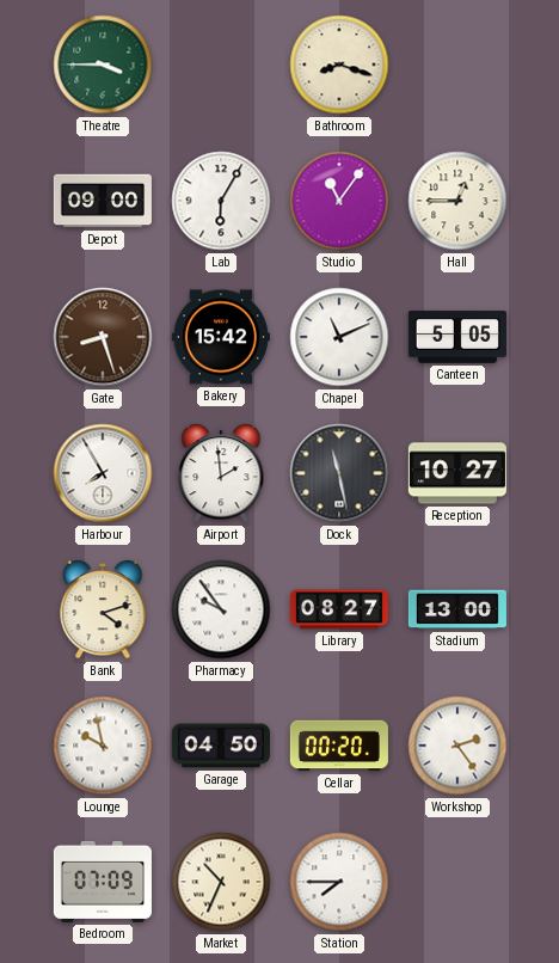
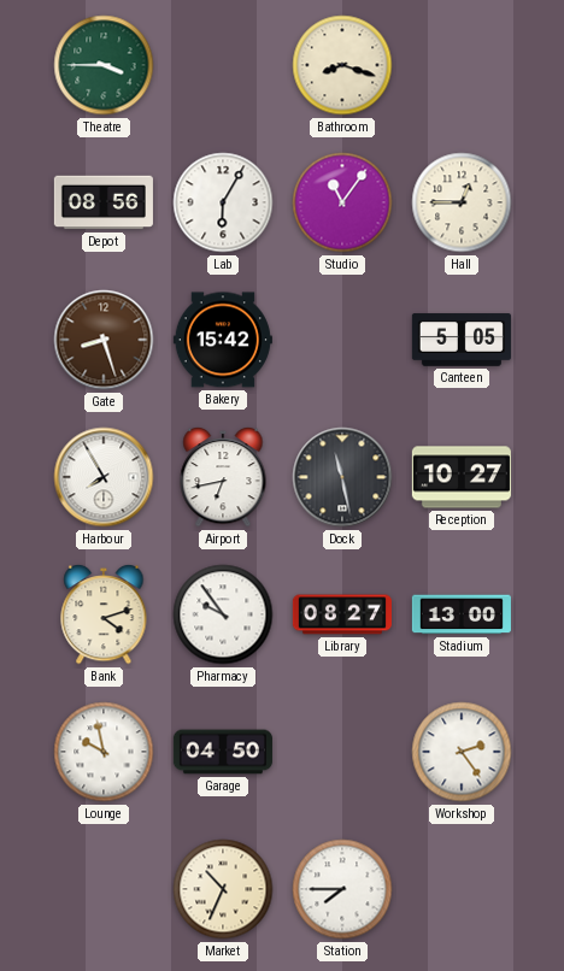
Depot: 09:00 -> 08:56
Chapel: 11:11 -> none
Airport: 1:59 -> 6:43
Cellar: 00:20 -> none
Bedroom: 07:09 -> none
